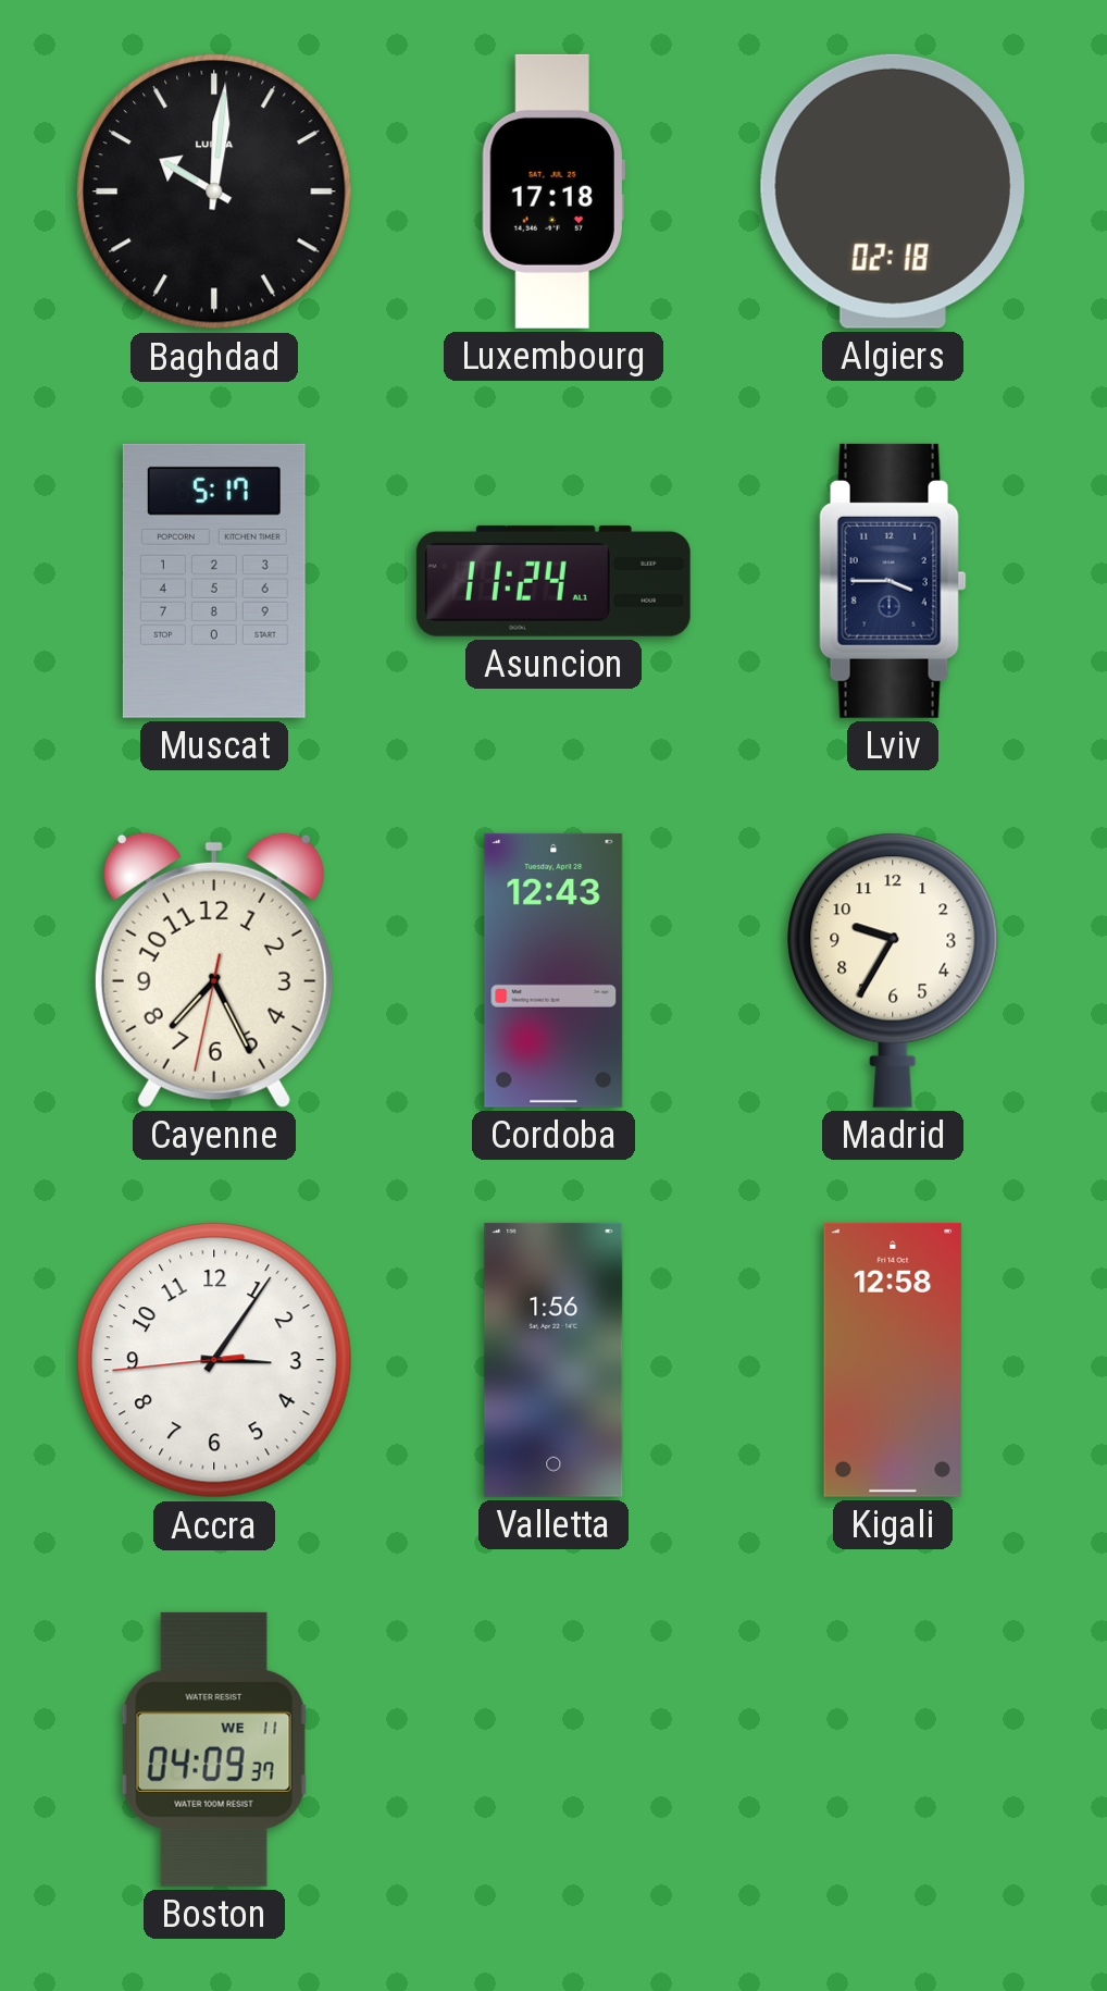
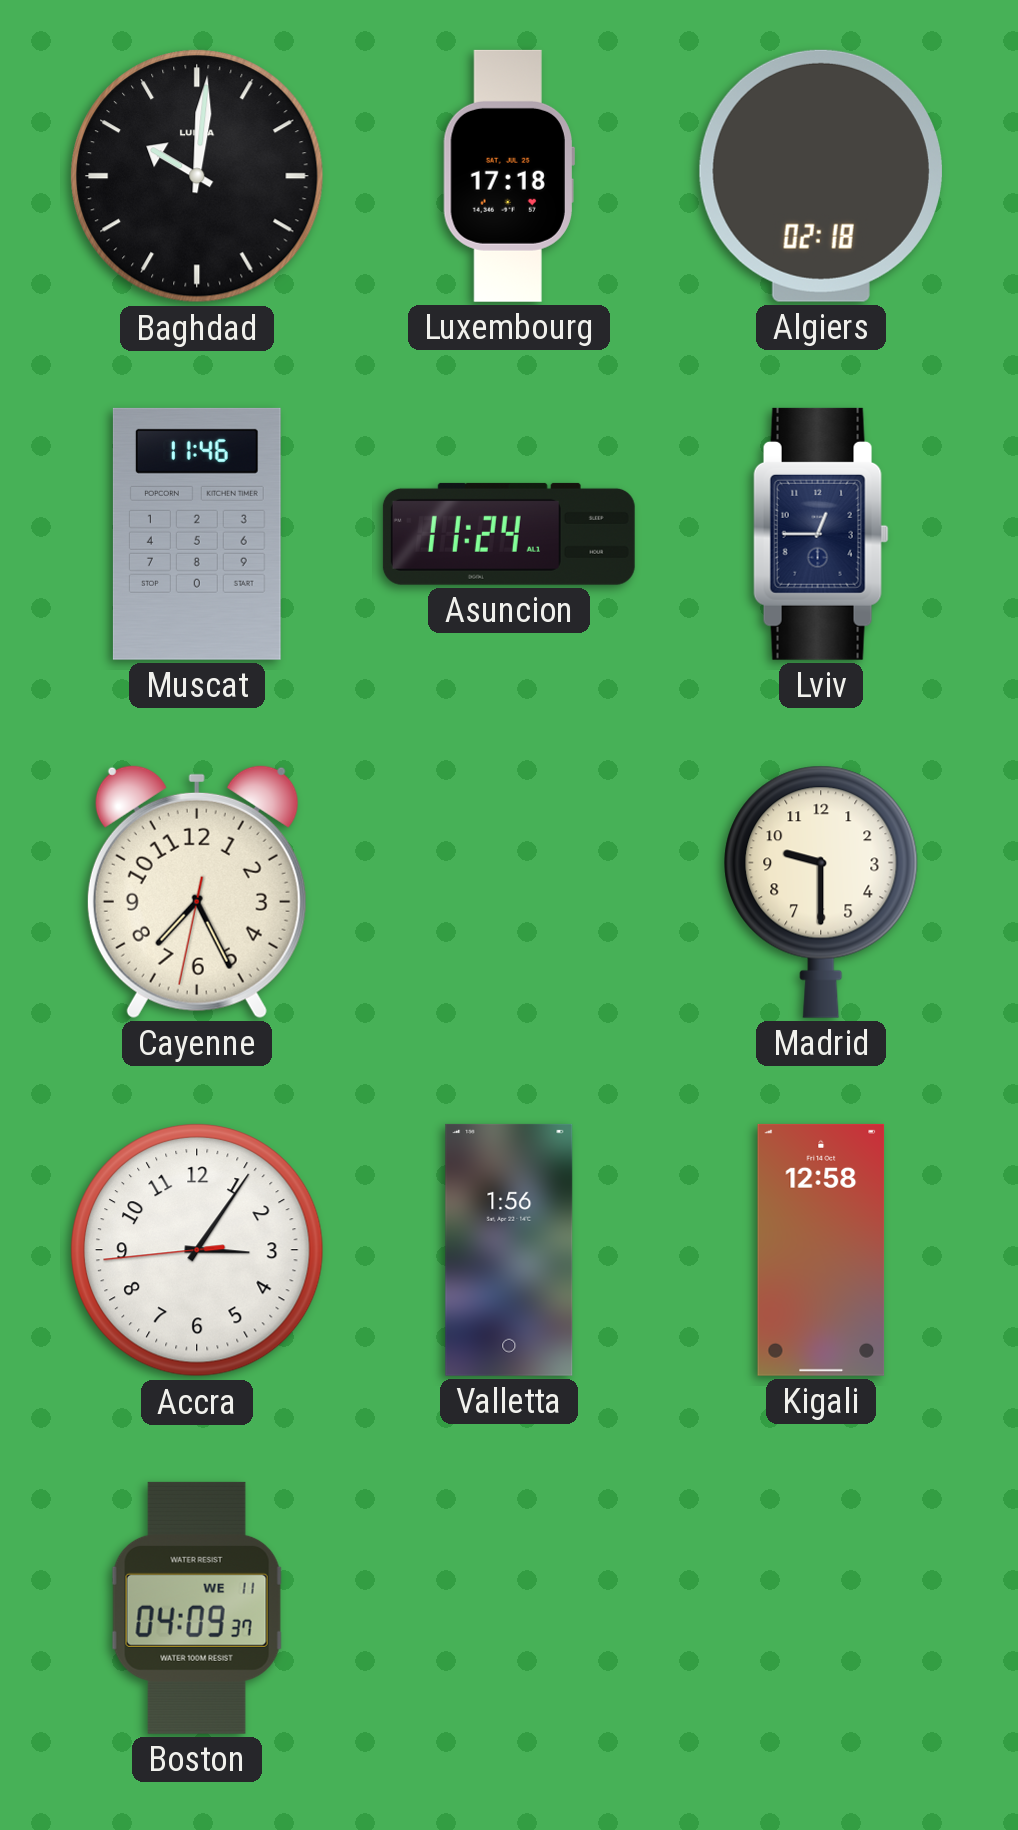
Muscat: 5:17 -> 11:46
Lviv: 3:45 -> 12:45
Cordoba: 12:43 -> none
Madrid: 9:35 -> 9:30
